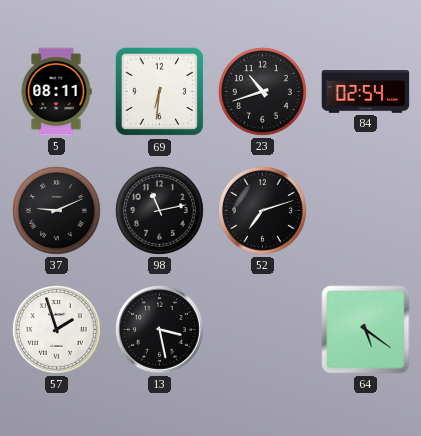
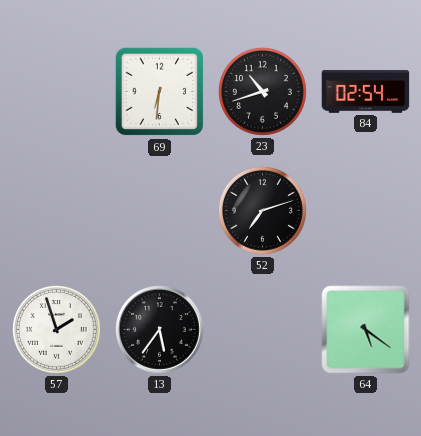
5: 08:11 -> none
37: 9:11 -> none
98: 11:13 -> none
13: 3:28 -> 5:36
